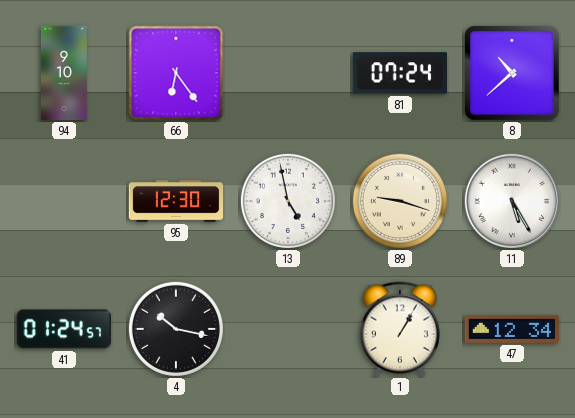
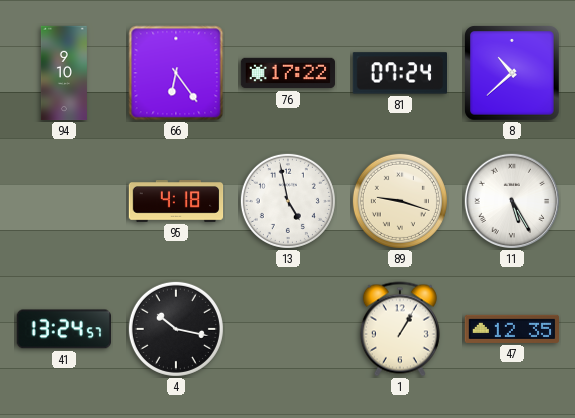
76: none -> 17:22
95: 12:30 -> 4:18
41: 01:24 -> 13:24
47: 12:34 -> 12:35
